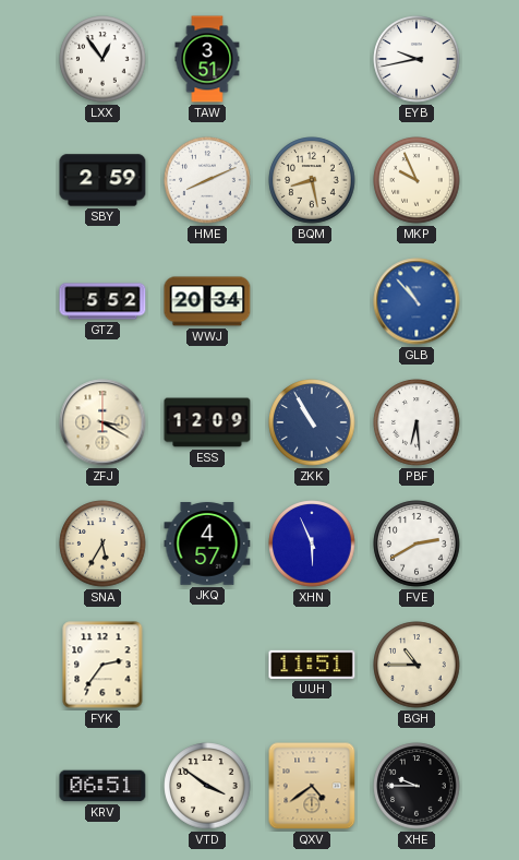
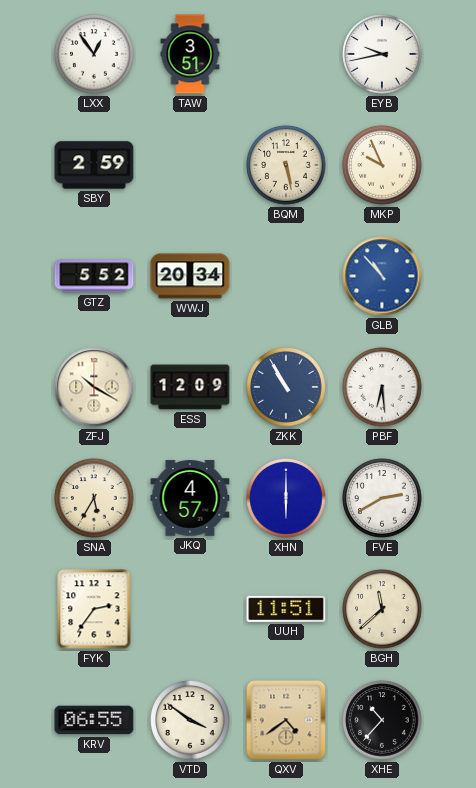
HME: 8:11 -> none
BQM: 8:28 -> 5:28
ZFJ: 3:20 -> 10:20
XHN: 5:56 -> 6:00
BGH: 10:45 -> 11:38
KRV: 06:51 -> 06:55
XHE: 9:45 -> 10:37
